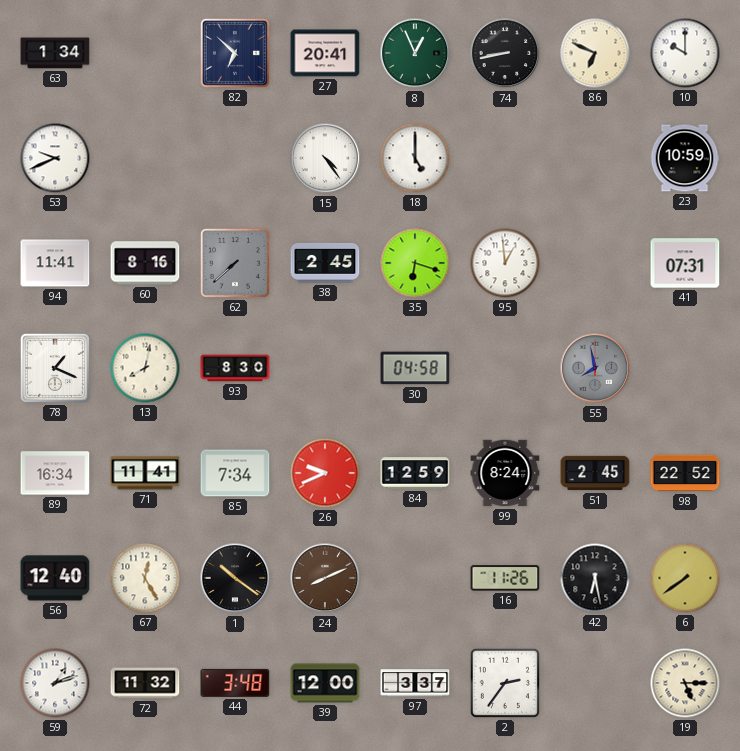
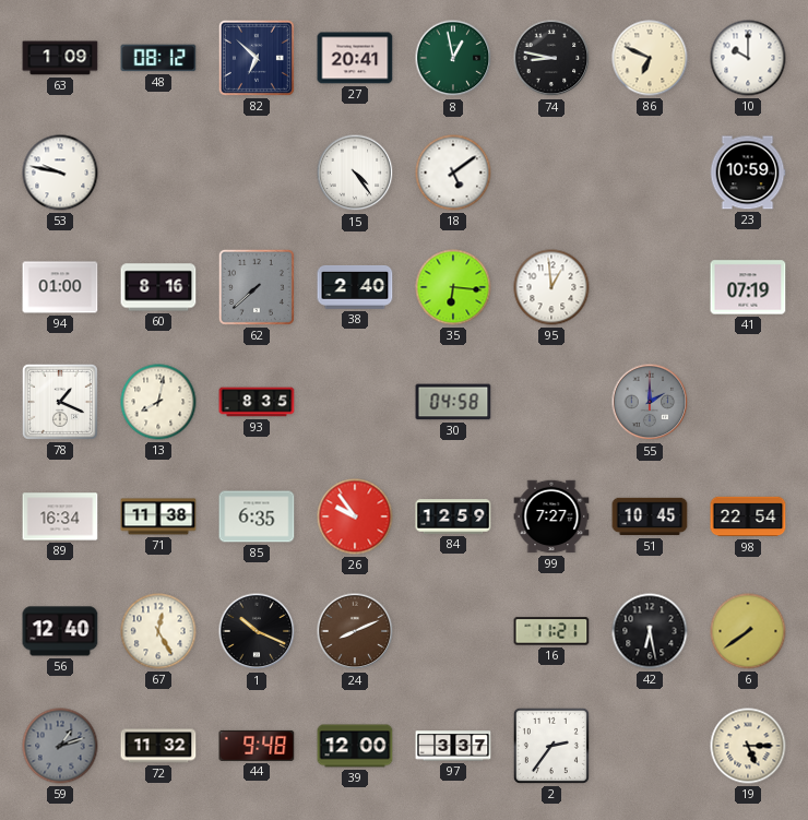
63: 1:34 -> 1:09
48: none -> 08:12
8: 12:56 -> 12:58
74: 8:43 -> 8:47
53: 9:41 -> 9:47
18: 5:00 -> 5:09
94: 11:41 -> 01:00
38: 2:45 -> 2:40
35: 6:18 -> 6:16
41: 07:31 -> 07:19
93: 8:30 -> 8:35
55: 7:58 -> 2:00
71: 11:41 -> 11:38
85: 7:34 -> 6:35
26: 9:41 -> 9:54
99: 8:24 -> 7:27
51: 2:45 -> 10:45
98: 22:52 -> 22:54
1: 10:21 -> 10:19
16: 11:26 -> 11:21
59 dial: white -> grey
44: 3:48 -> 9:48
